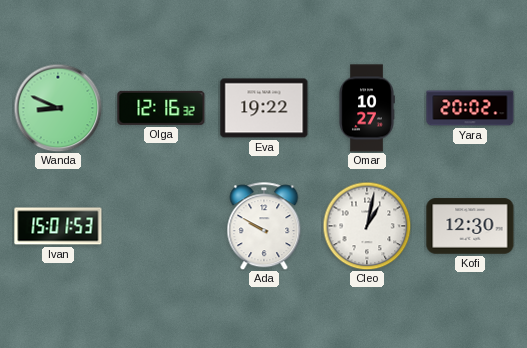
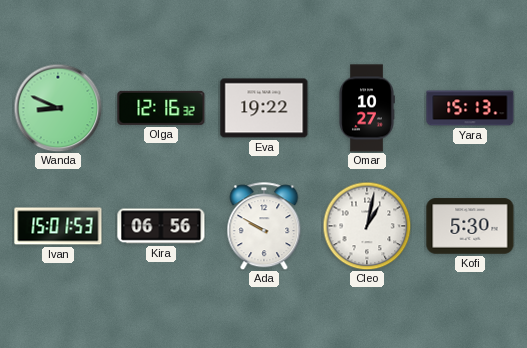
Yara: 20:02 -> 15:13
Kira: none -> 06:56
Kofi: 12:30 -> 5:30
